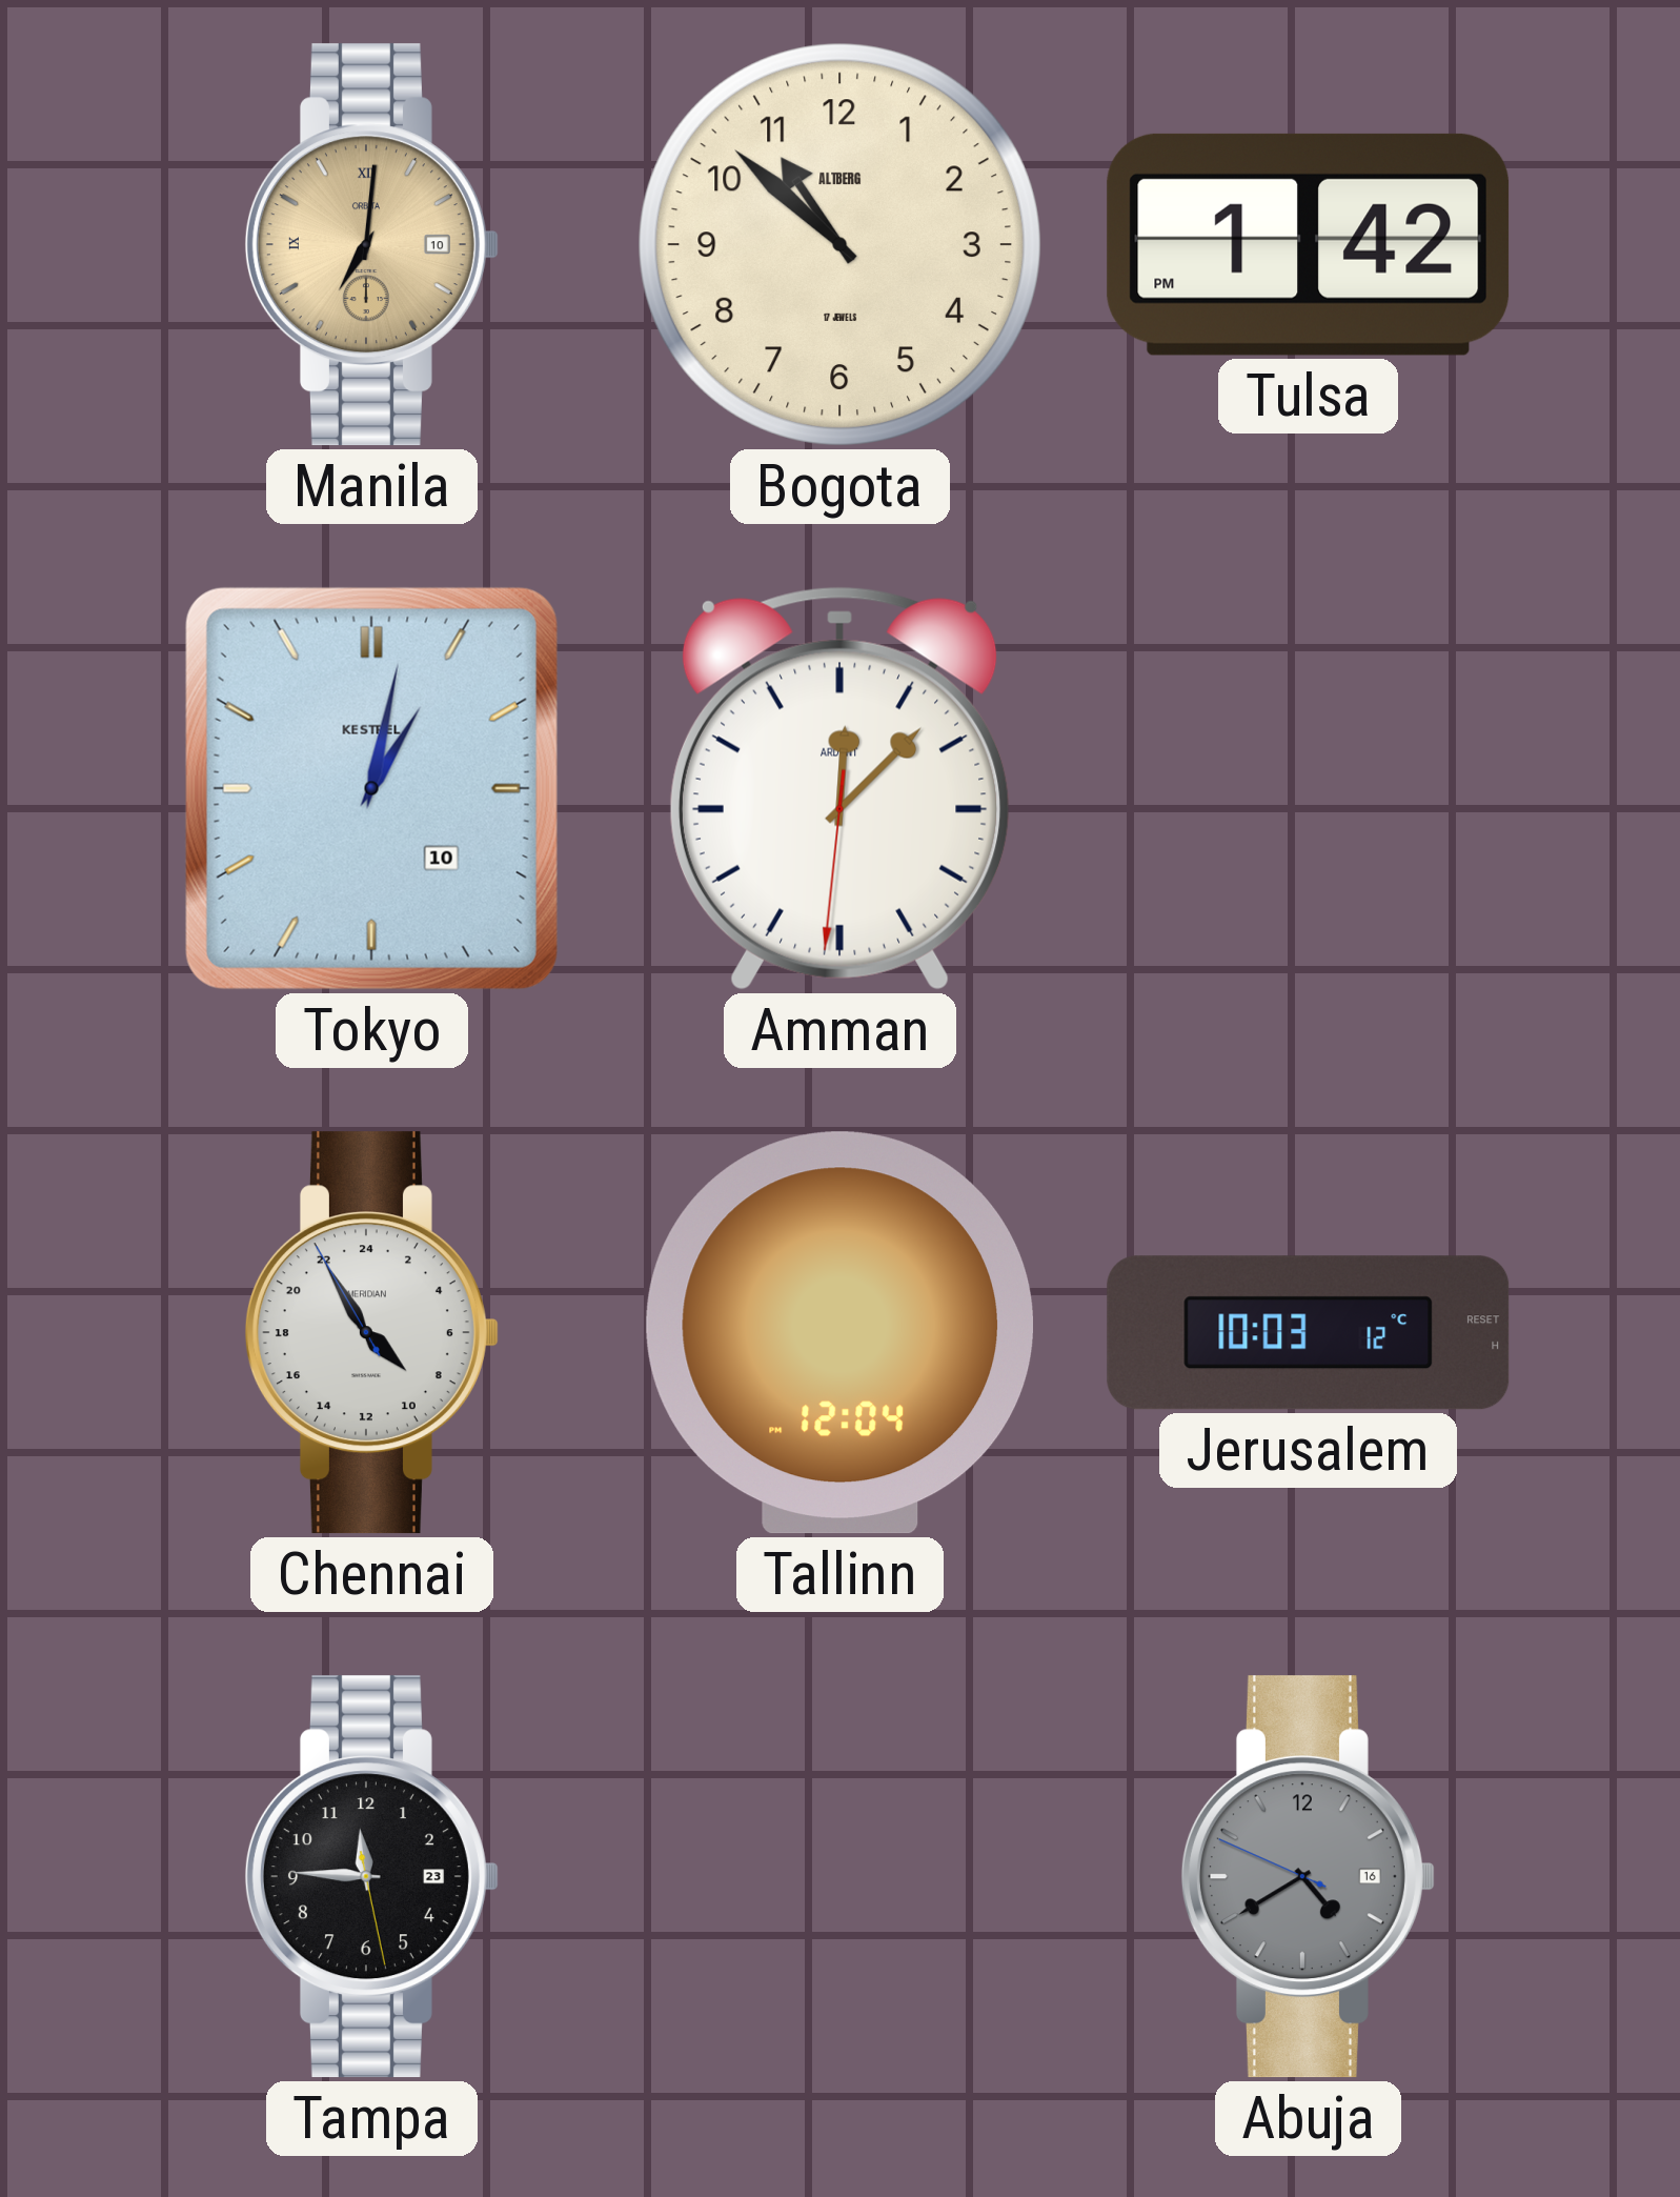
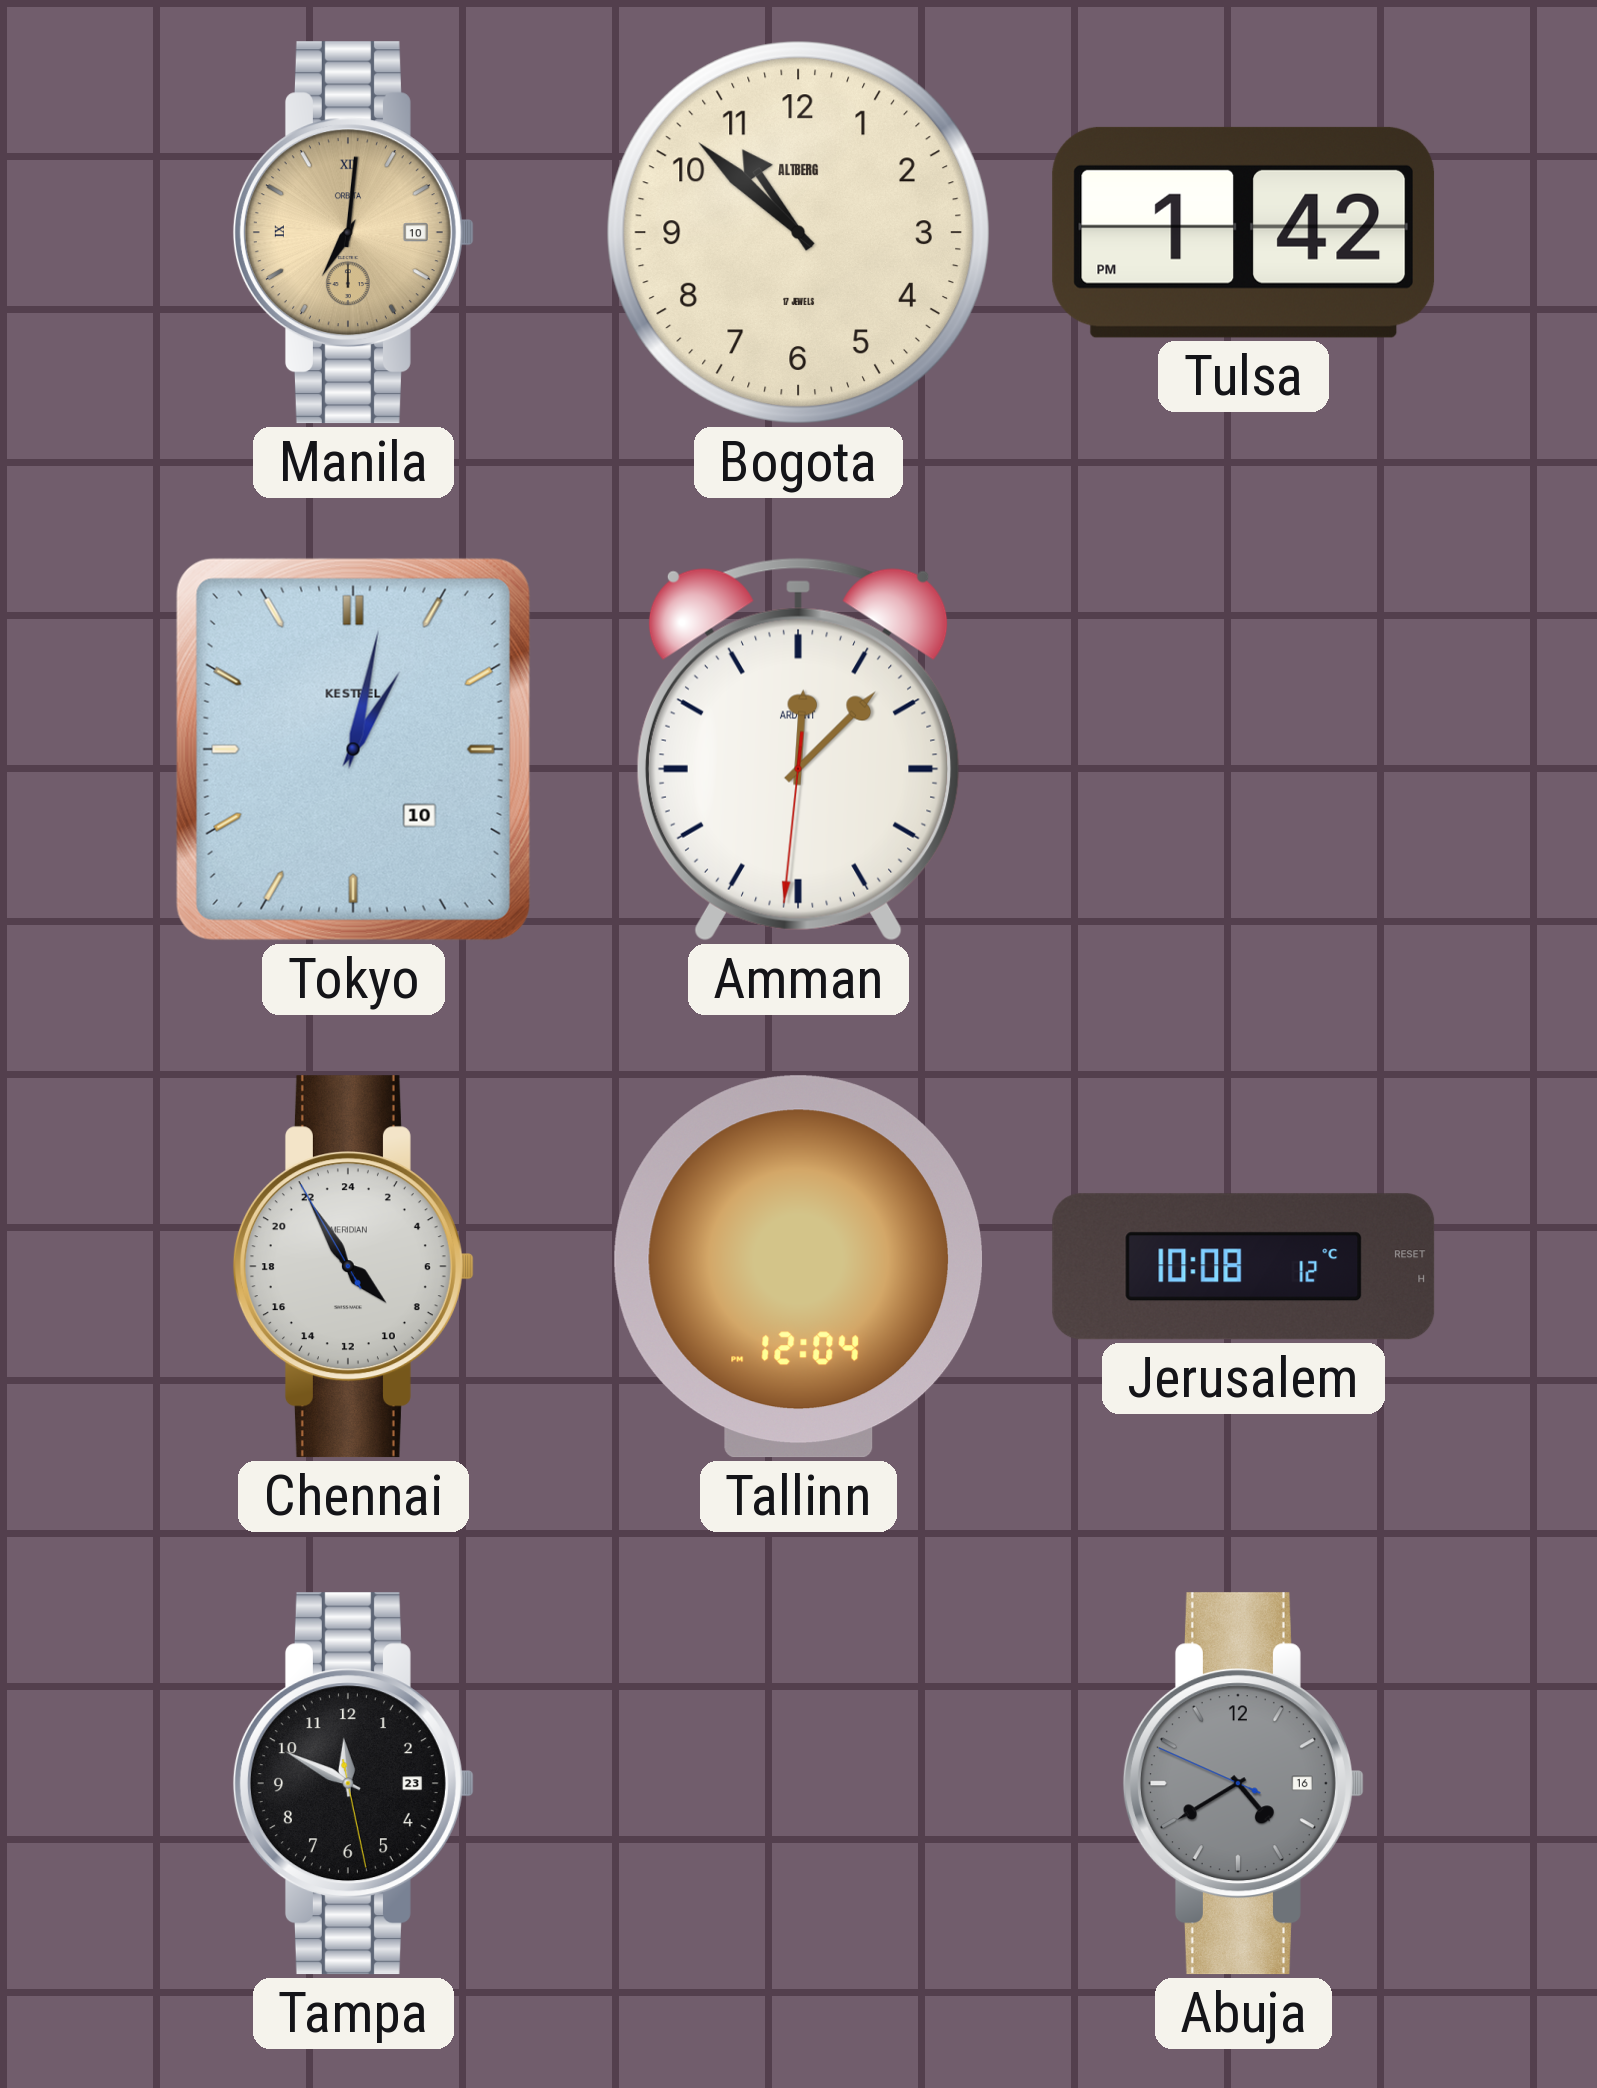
Jerusalem: 10:03 -> 10:08
Tampa: 11:45 -> 11:49
